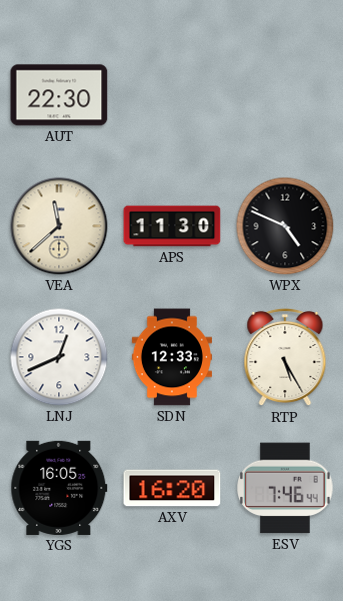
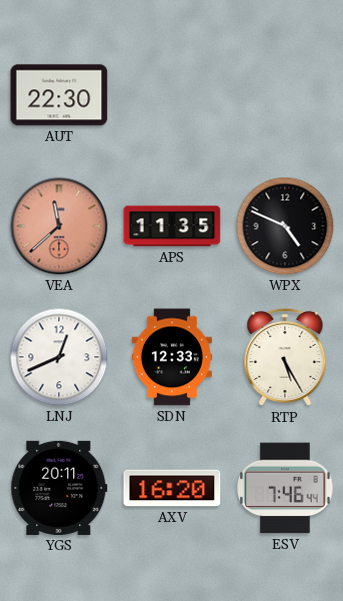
VEA dial: cream -> salmon
APS: 11:30 -> 11:35
YGS: 16:05 -> 20:11
